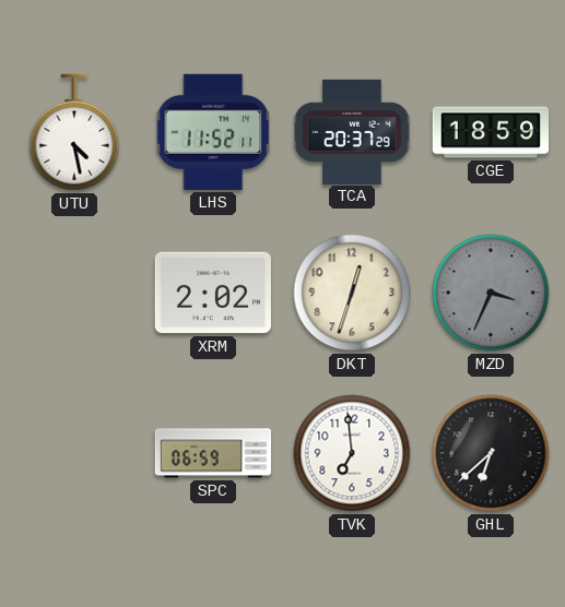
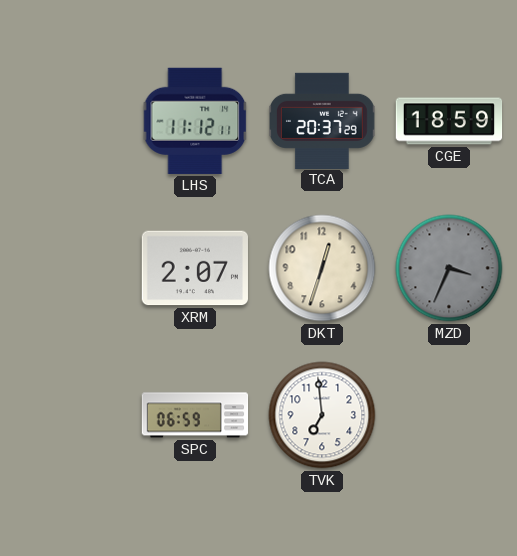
UTU: 4:28 -> none
LHS: 11:52 -> 11:12
XRM: 2:02 -> 2:07
GHL: 6:38 -> none
